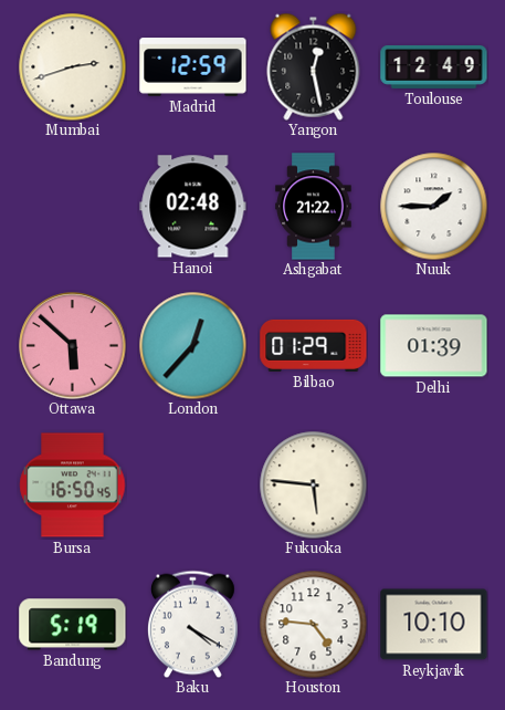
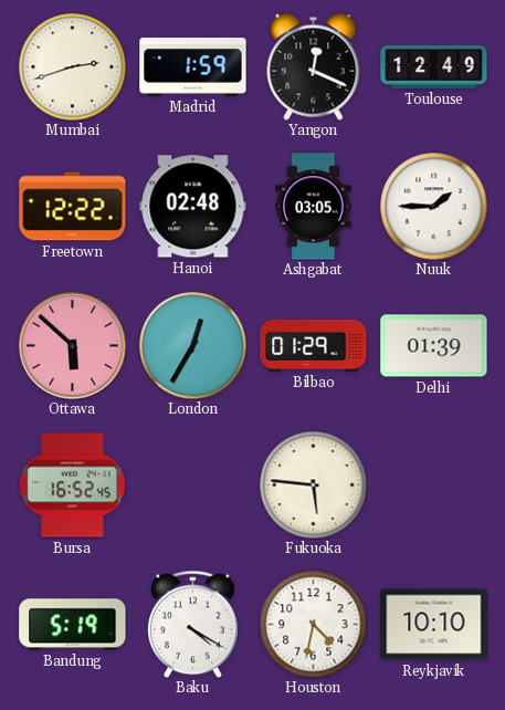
Madrid: 12:59 -> 1:59
Yangon: 12:28 -> 12:19
Freetown: none -> 12:22
Ashgabat: 21:22 -> 03:05
London: 12:37 -> 12:35
Bursa: 16:50 -> 16:52
Houston: 4:46 -> 4:32
